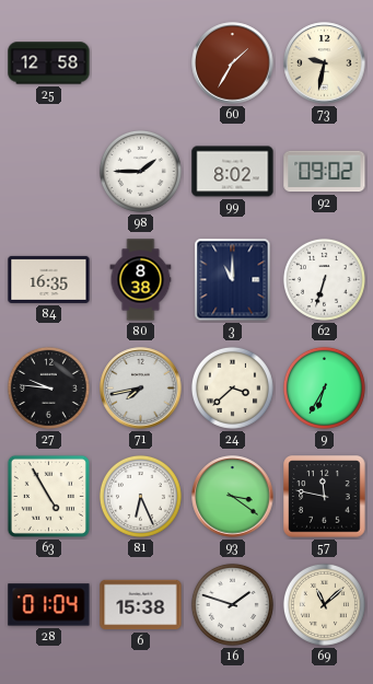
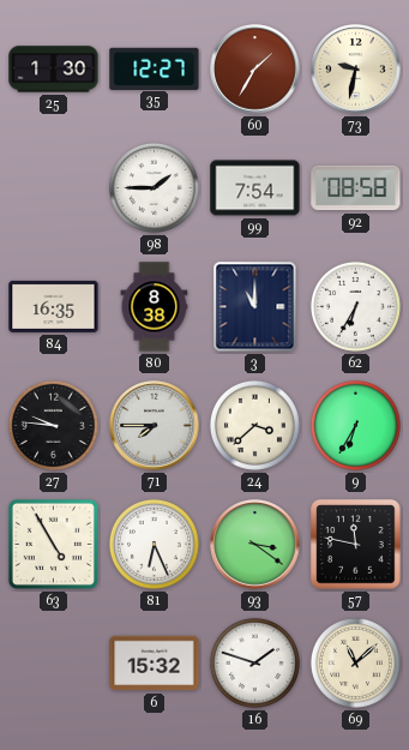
25: 12:58 -> 1:30
35: none -> 12:27
99: 8:02 -> 7:54
92: 09:02 -> 08:58
62: 6:33 -> 6:35
71: 7:43 -> 7:45
28: 01:04 -> none
6: 15:38 -> 15:32
